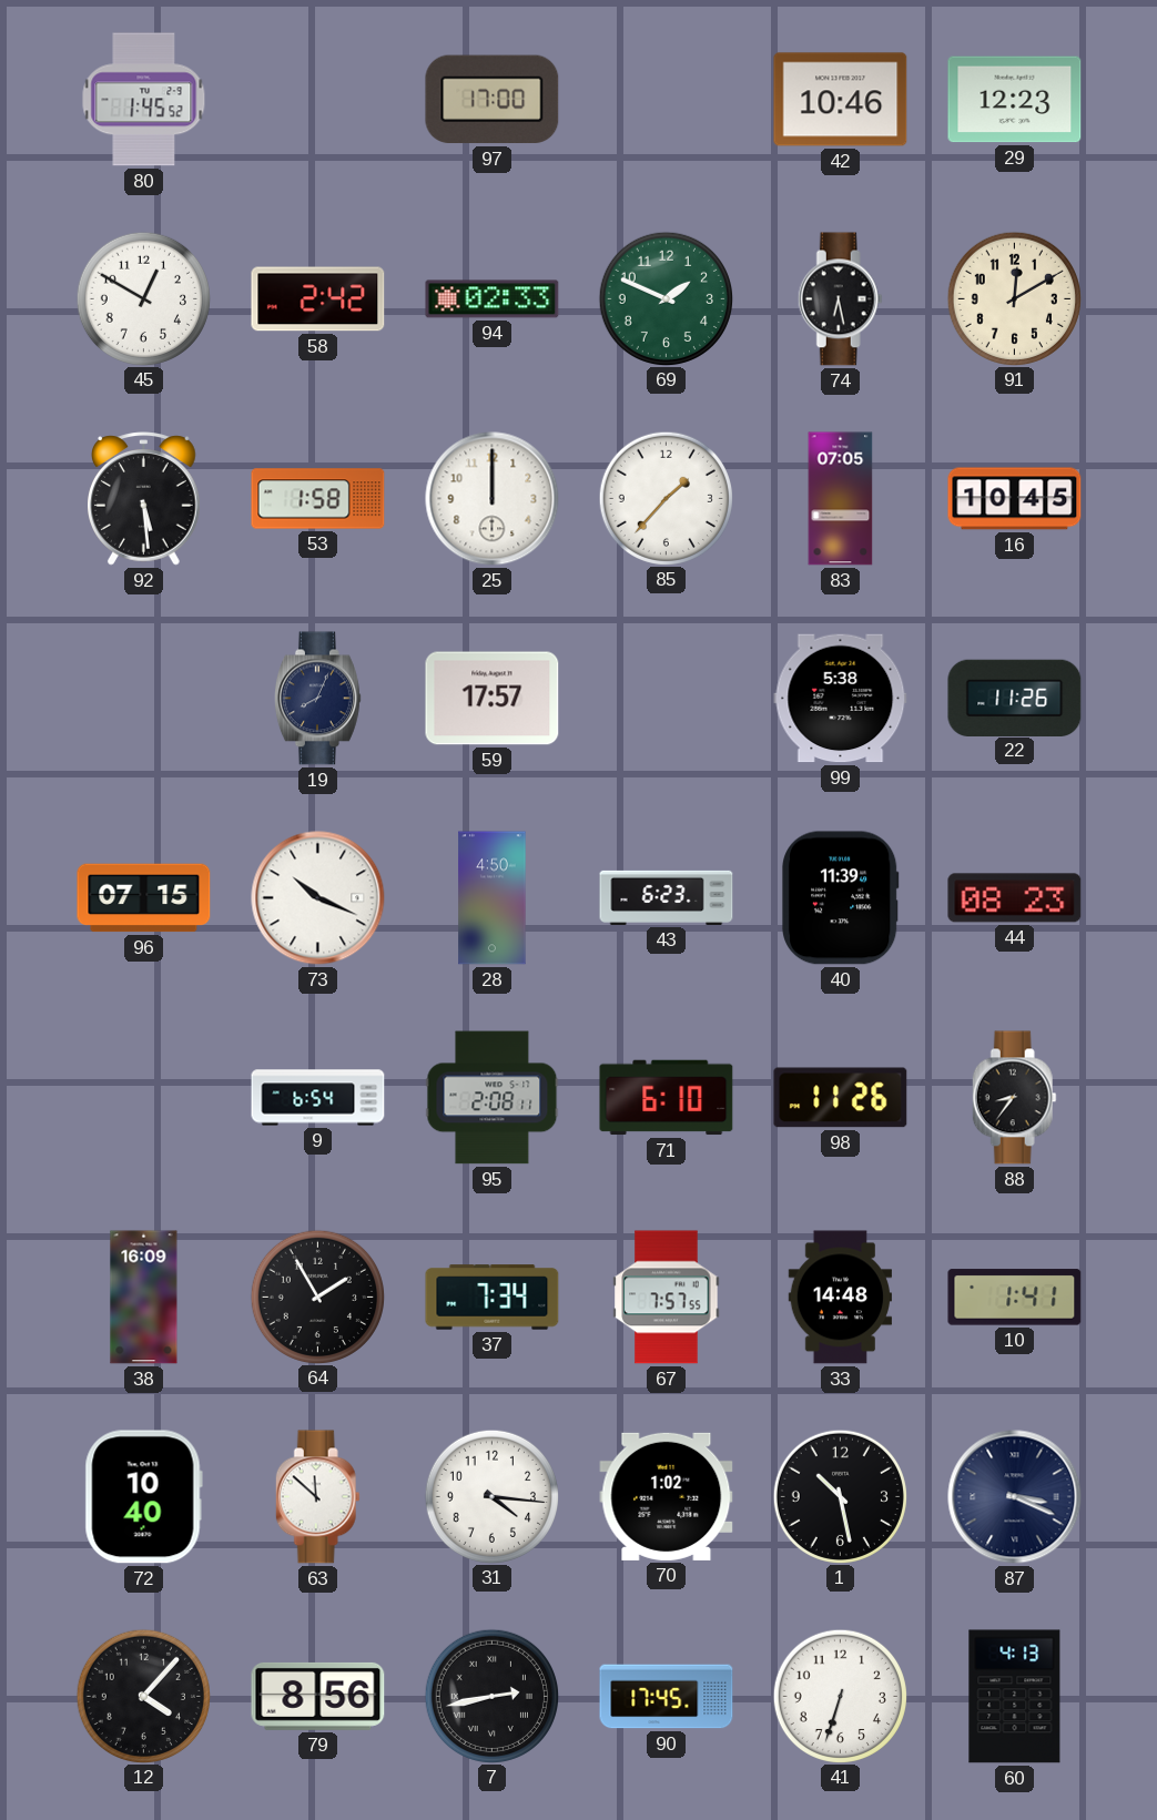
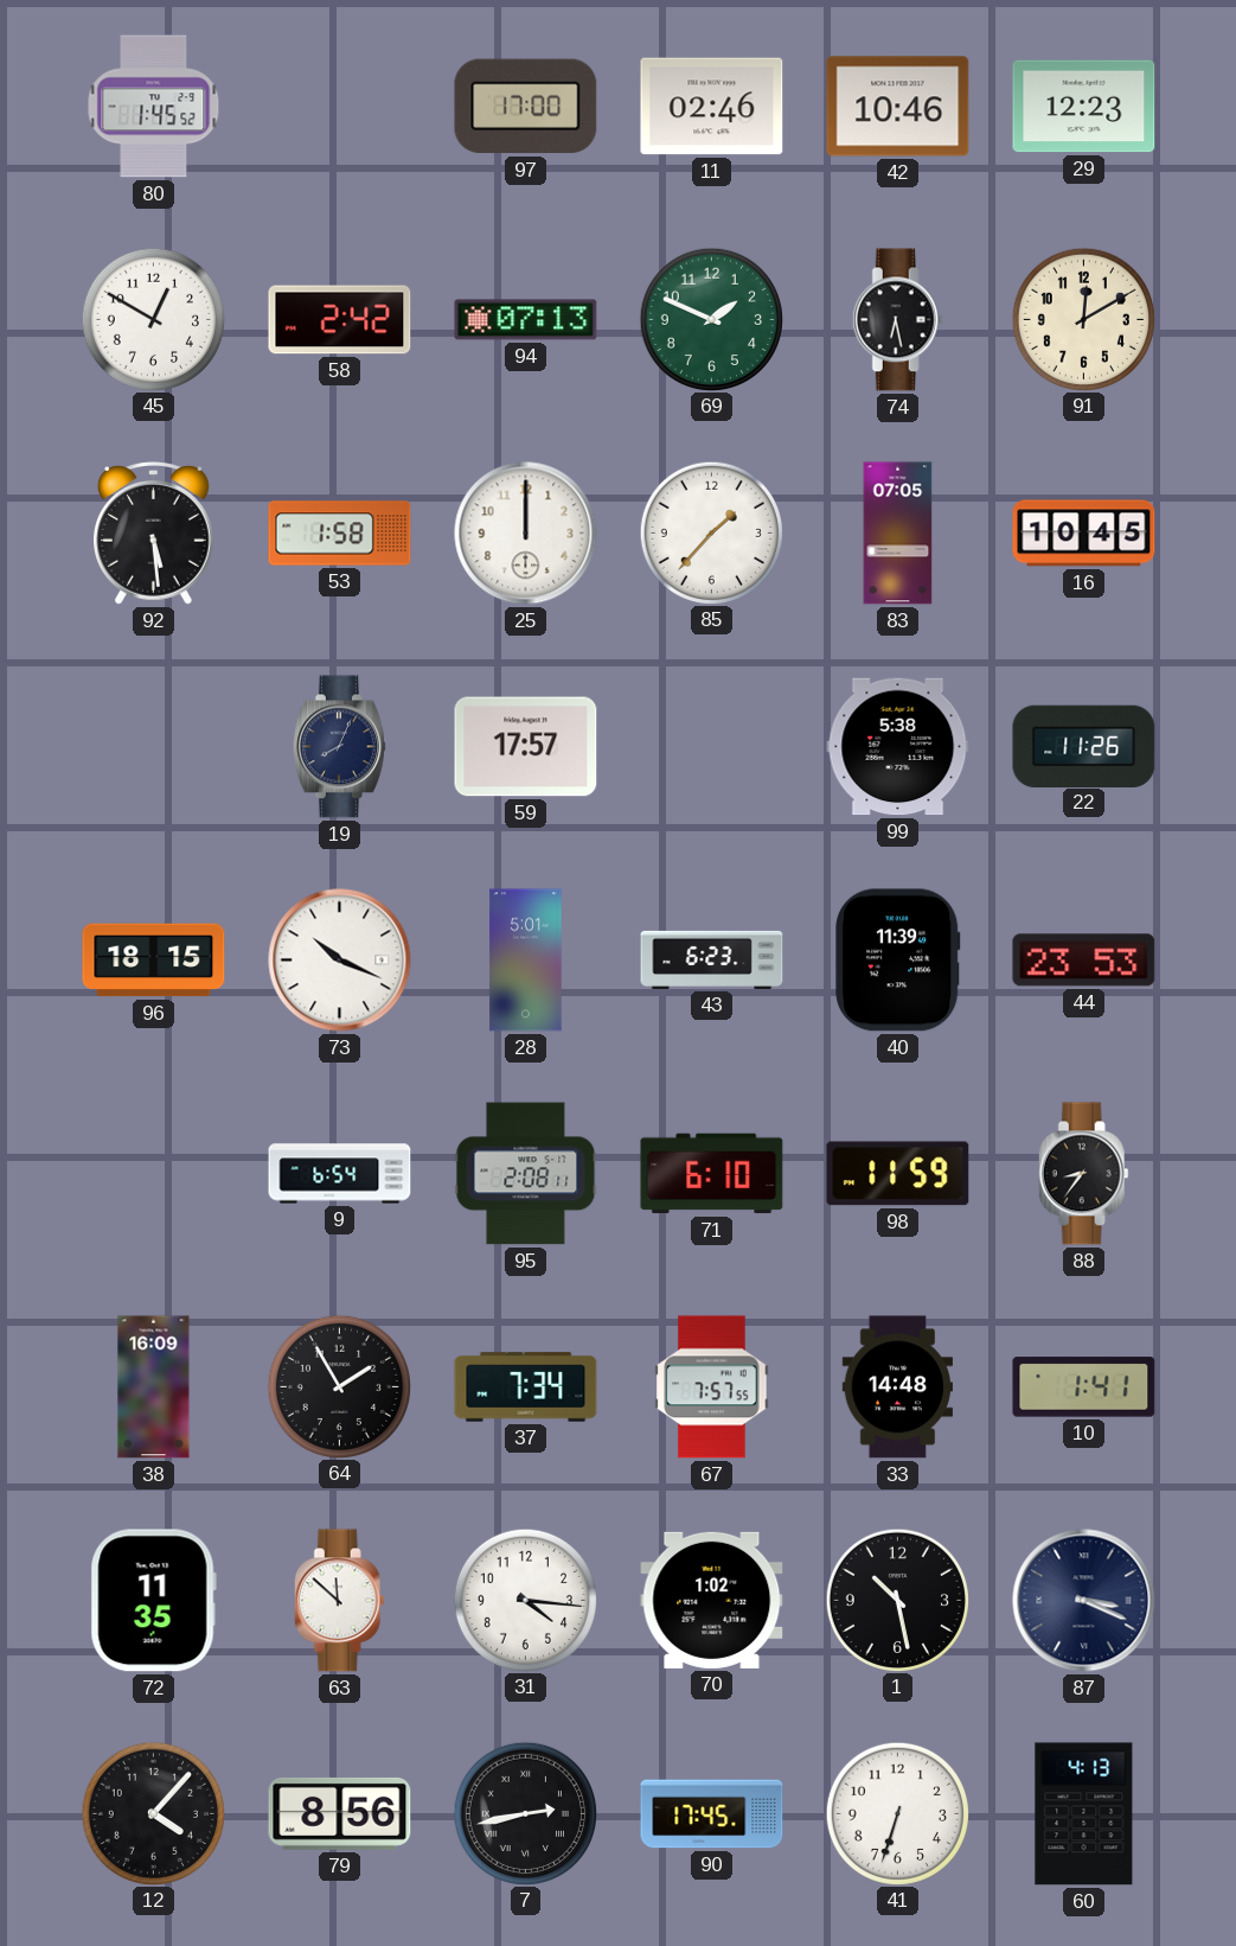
11: none -> 02:46
94: 02:33 -> 07:13
96: 07:15 -> 18:15
28: 4:50 -> 5:01
44: 08:23 -> 23:53
98: 11:26 -> 11:59
72: 10:40 -> 11:35
